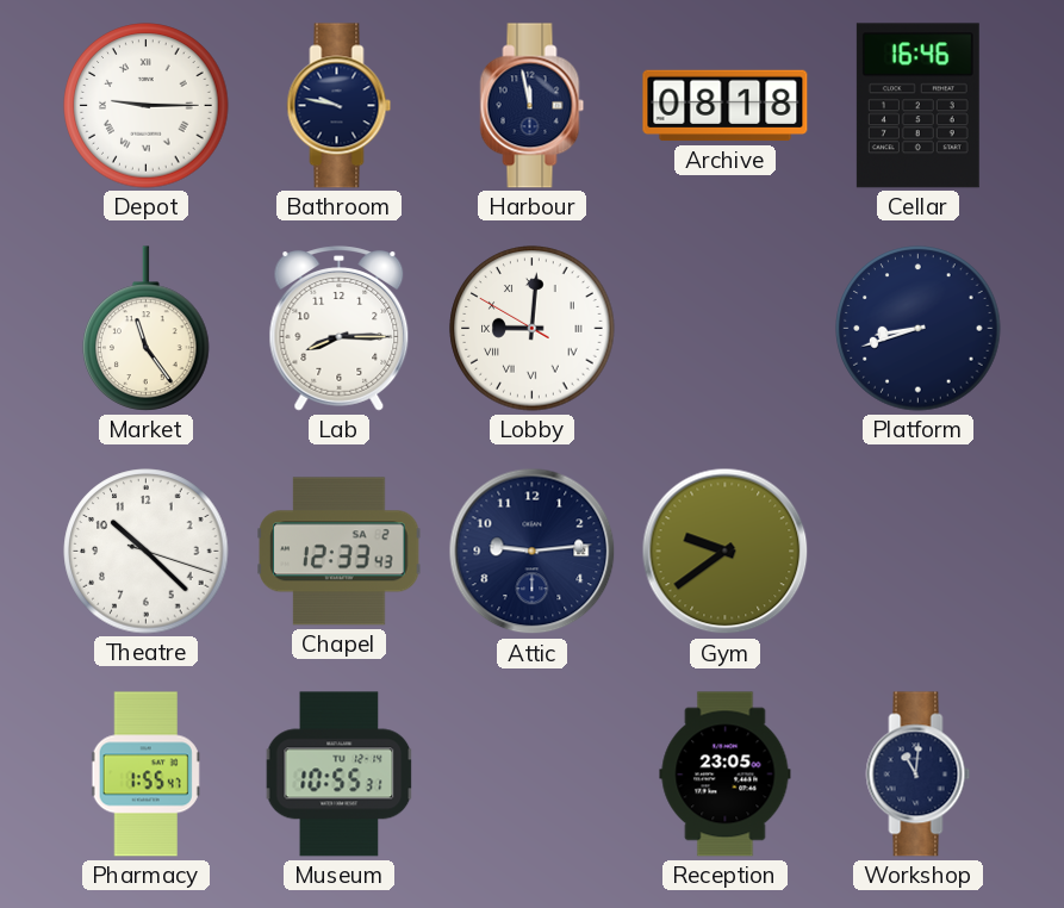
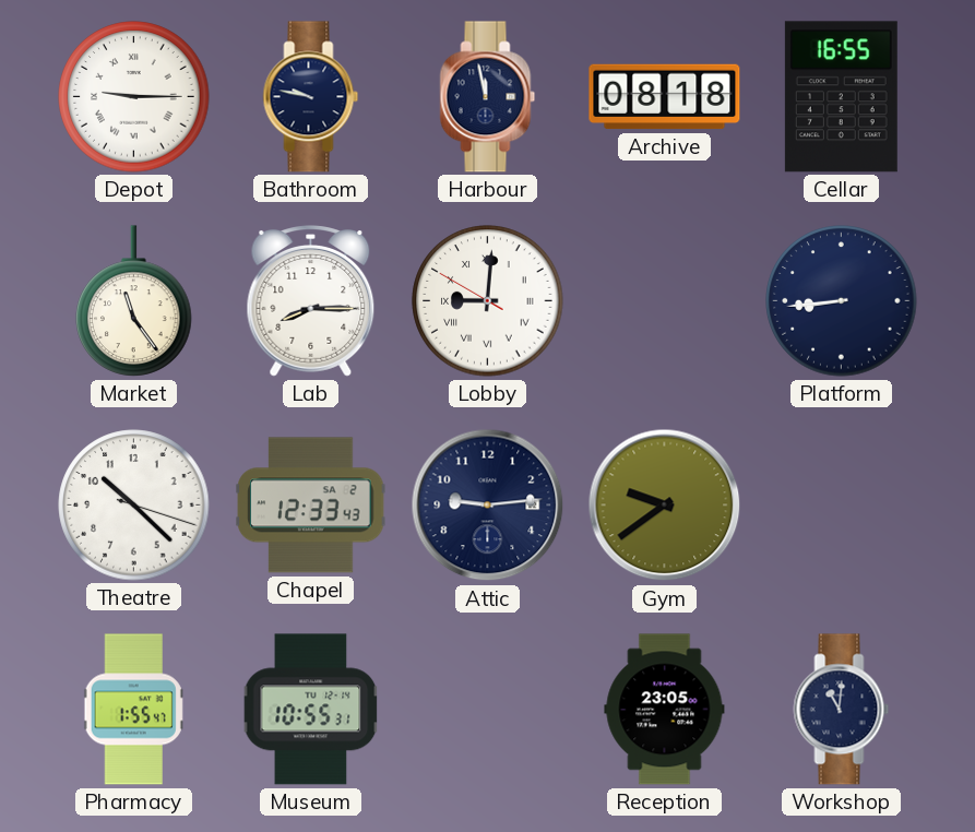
Cellar: 16:46 -> 16:55
Platform: 8:42 -> 8:44
